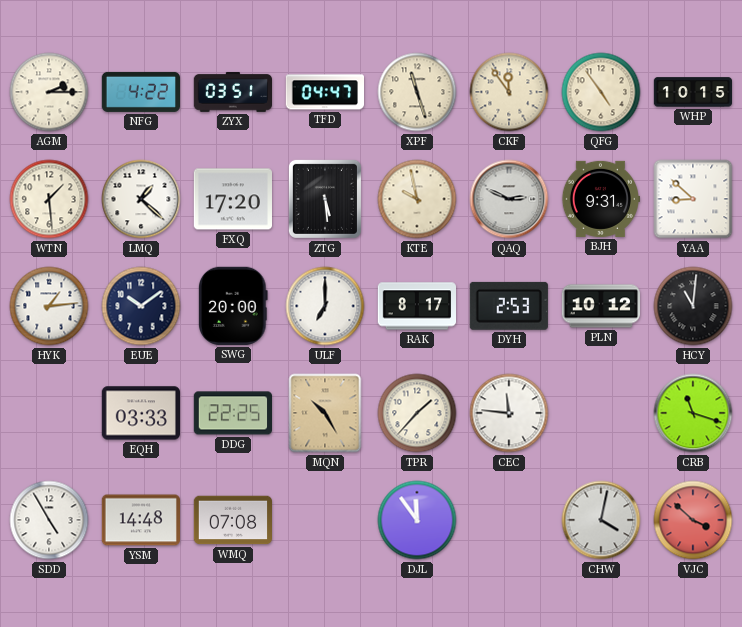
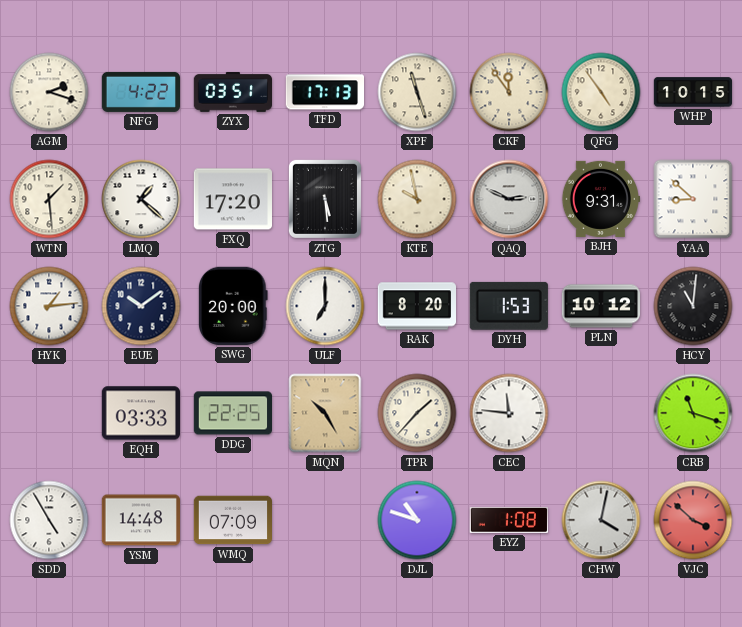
AGM: 2:15 -> 2:18
TFD: 04:47 -> 17:13
RAK: 8:17 -> 8:20
DYH: 2:53 -> 1:53
WMQ: 07:08 -> 07:09
DJL: 11:54 -> 10:48
EYZ: none -> 1:08
